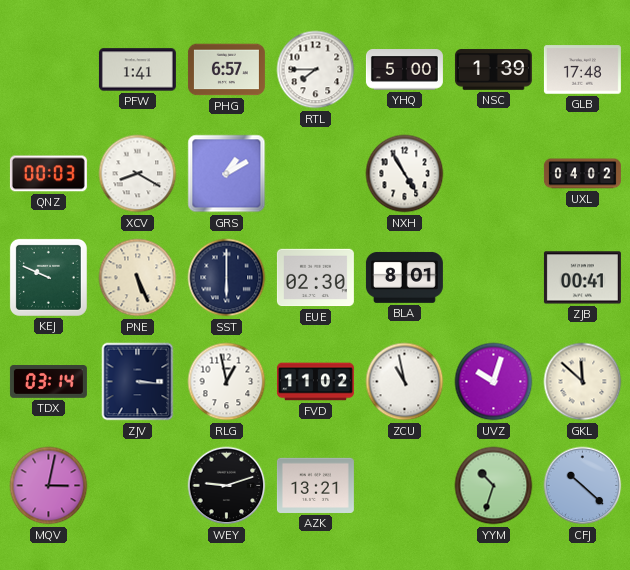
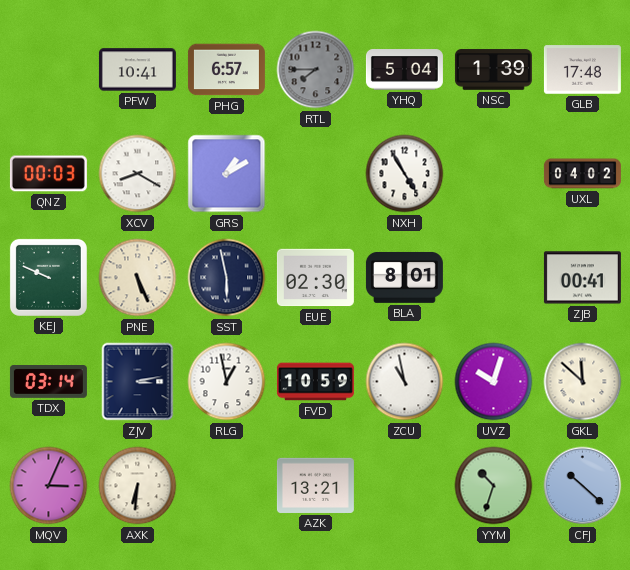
PFW: 1:41 -> 10:41
RTL dial: white -> grey
YHQ: 5:00 -> 5:04
SST: 6:00 -> 5:58
ZJV: 3:16 -> 3:13
FVD: 11:02 -> 10:59
MQV: 3:02 -> 3:04
AXK: none -> 6:31
WEY: 9:12 -> none
